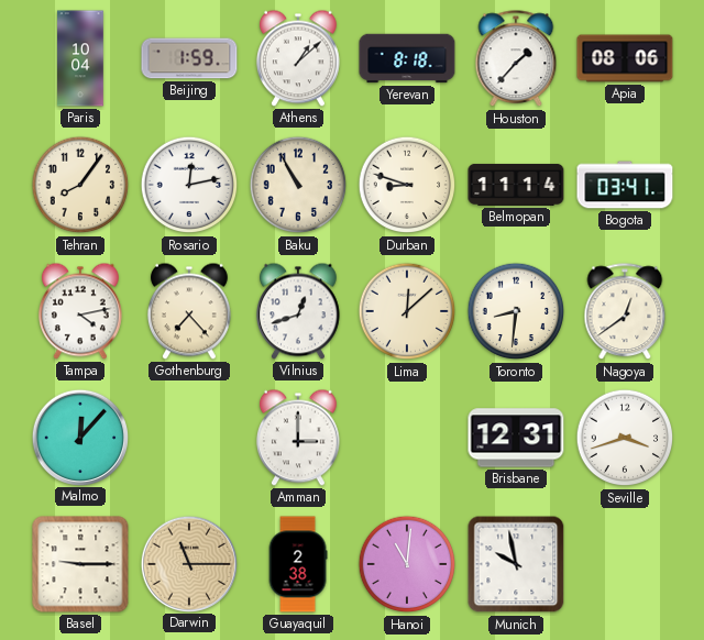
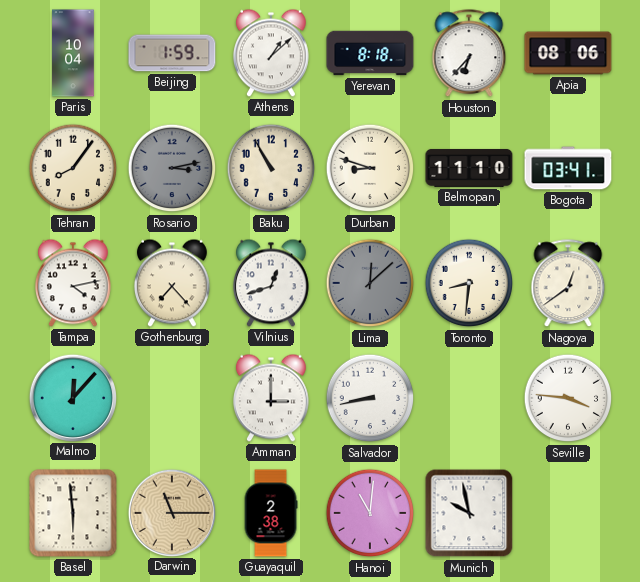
Houston: 1:37 -> 6:37
Rosario: 12:13 -> 3:13
Rosario dial: white -> grey
Belmopan: 11:14 -> 11:10
Lima dial: cream -> grey
Salvador: none -> 8:43
Brisbane: 12:31 -> none
Seville: 3:42 -> 3:46
Basel: 9:15 -> 5:59
